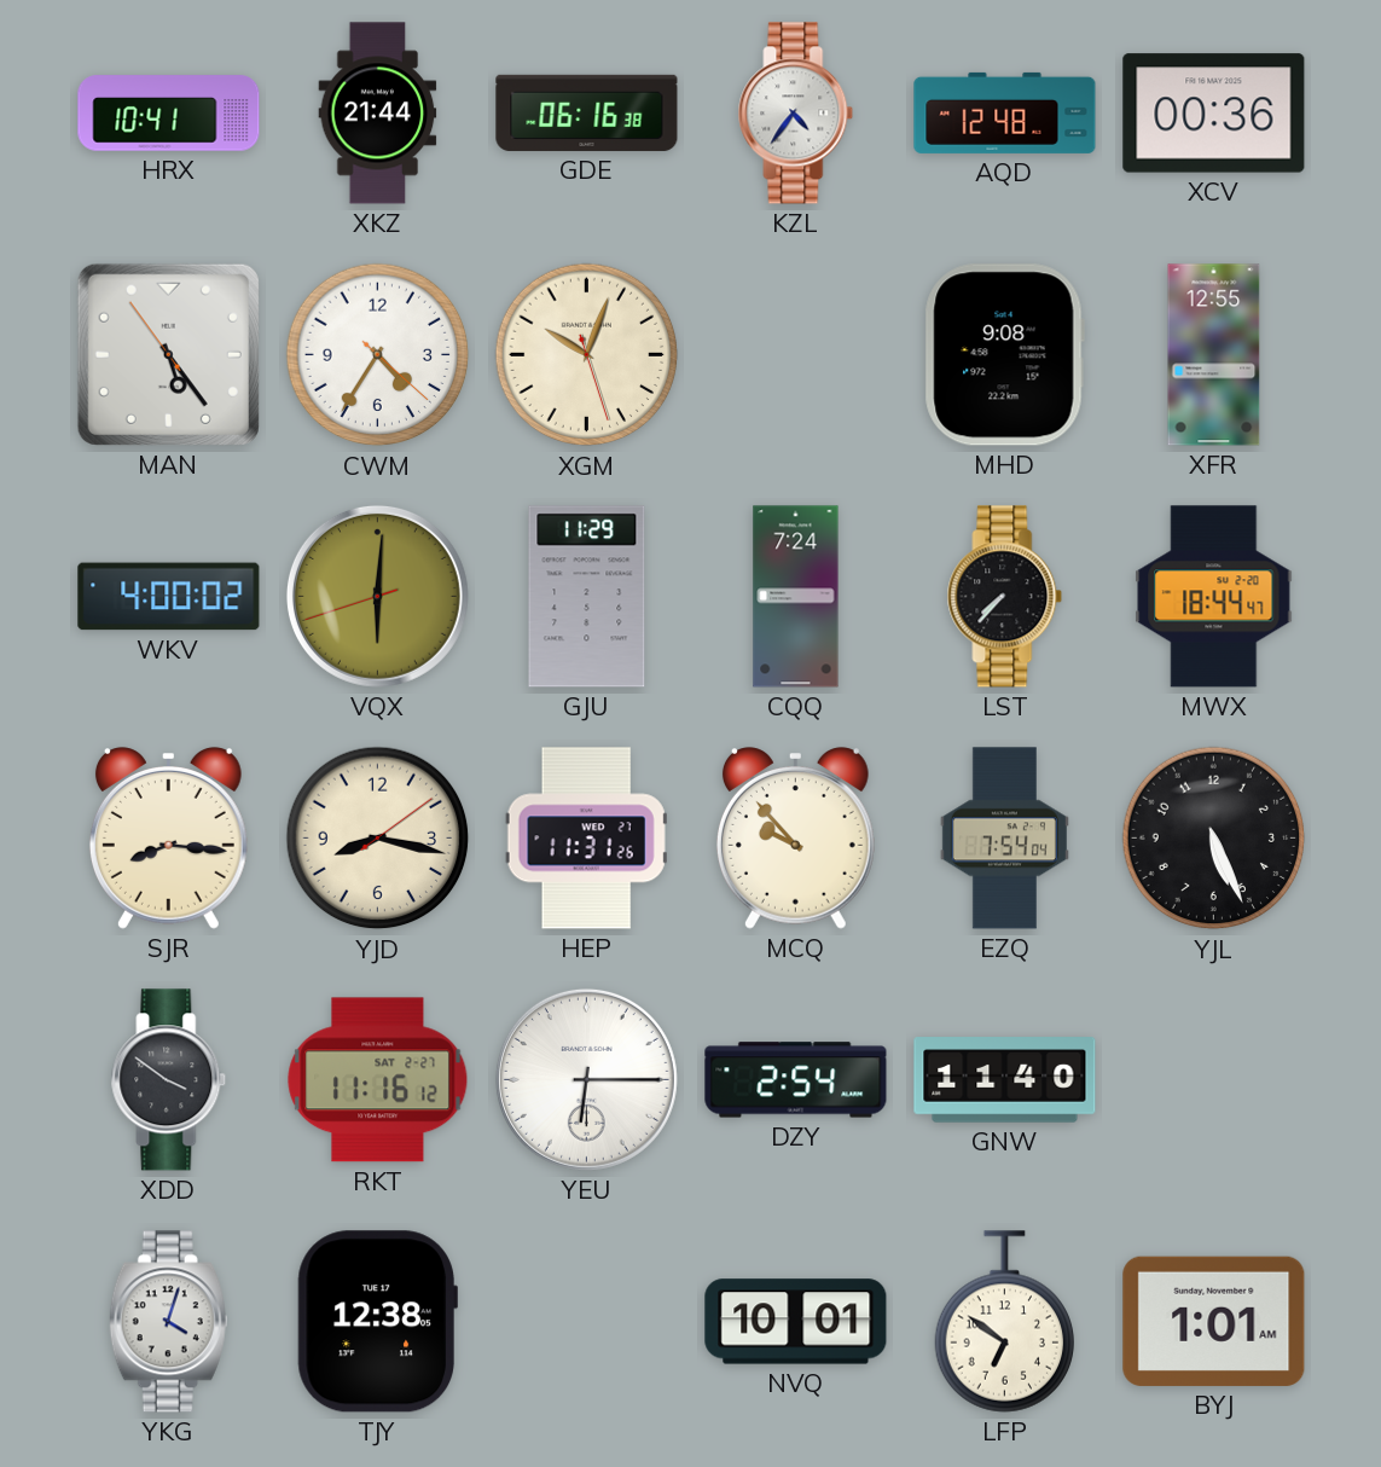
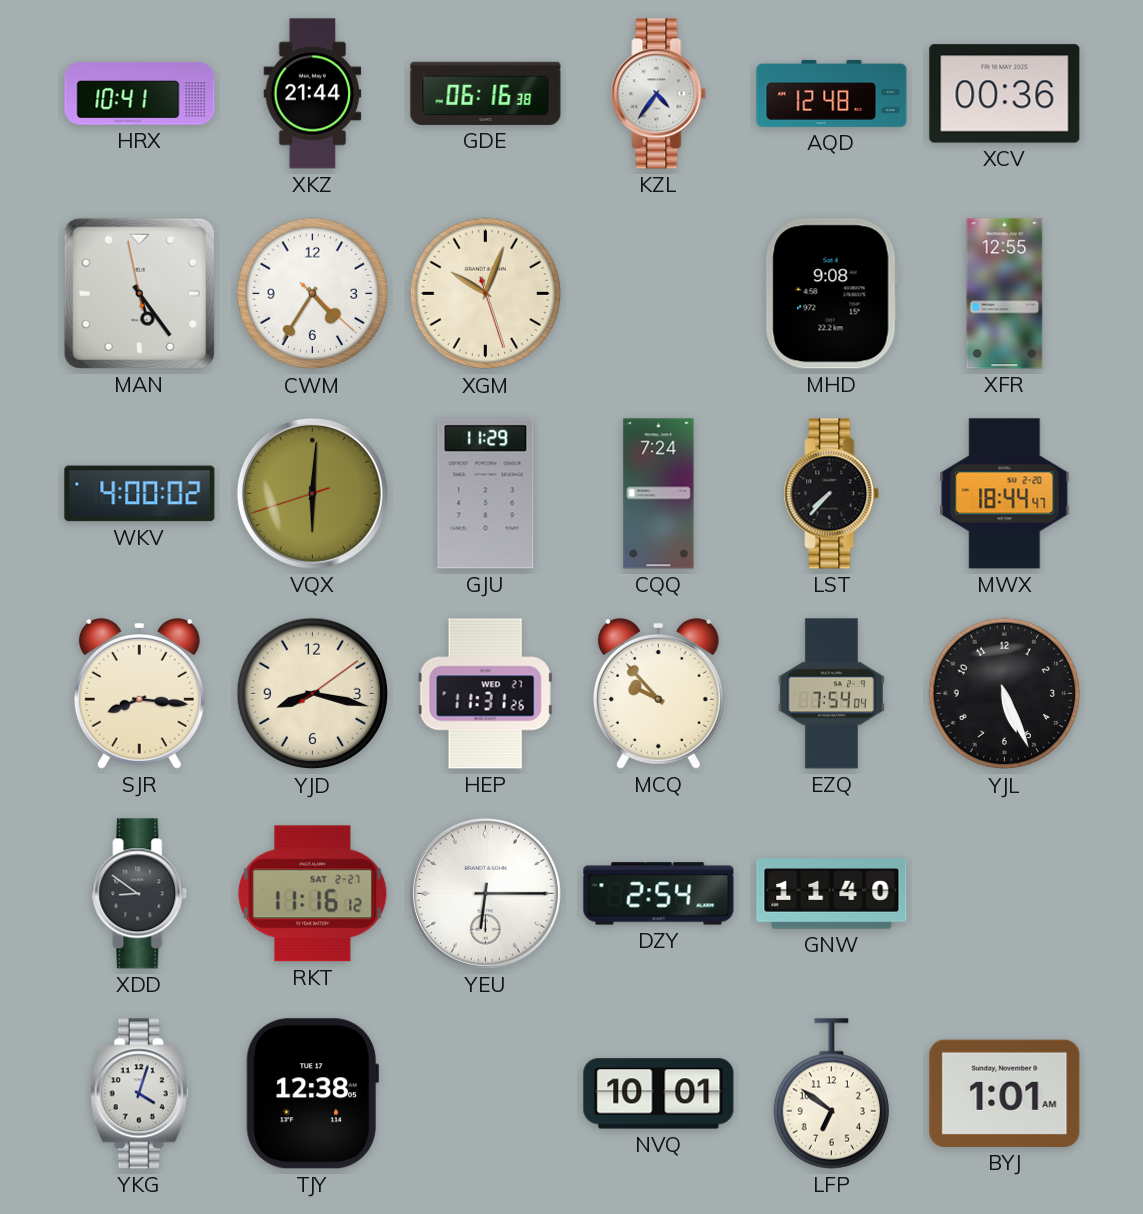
MAN: 5:23:54 -> 5:23:58
XDD: 3:51 -> 8:51
